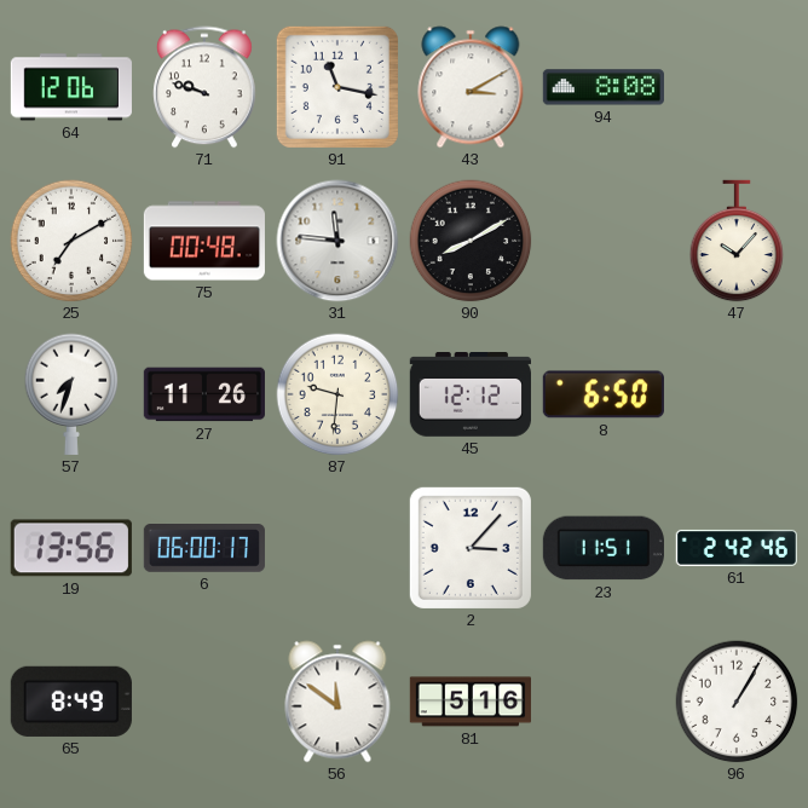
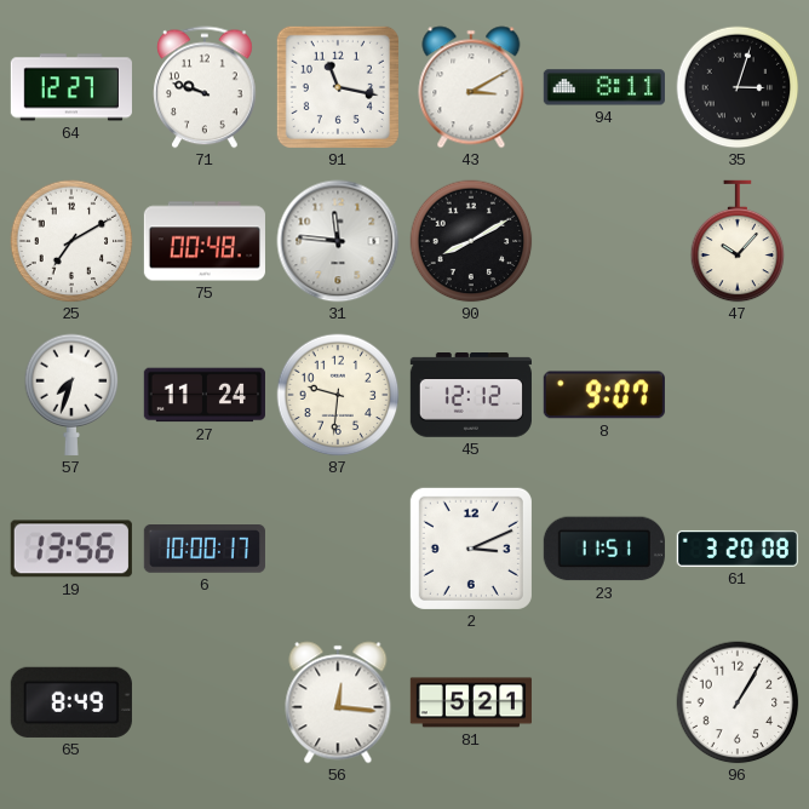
64: 12:06 -> 12:27
94: 8:08 -> 8:11
35: none -> 3:03
27: 11:26 -> 11:24
8: 6:50 -> 9:07
6: 06:00 -> 10:00
2: 3:07 -> 3:11
61: 2:42 -> 3:20
56: 11:51 -> 12:16
81: 5:16 -> 5:21
